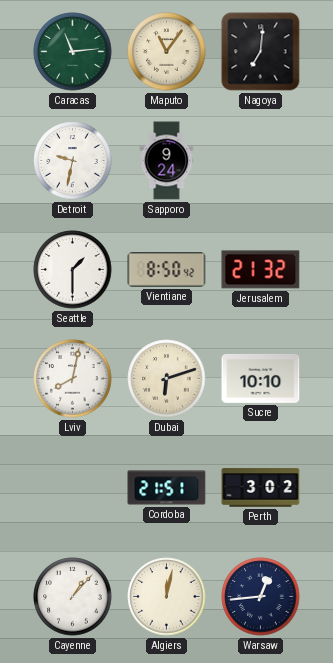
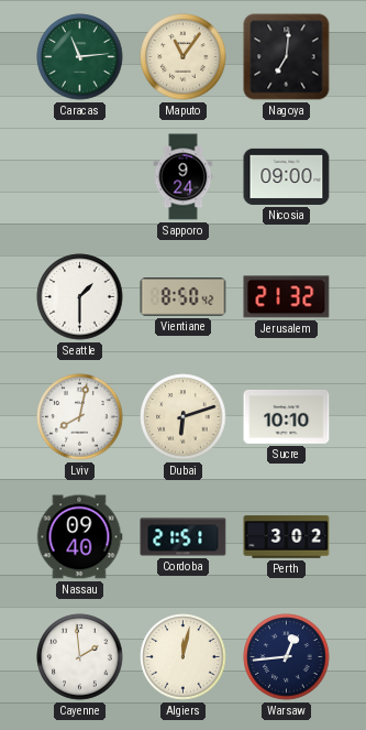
Detroit: 9:32 -> none
Nicosia: none -> 09:00
Nassau: none -> 09:40
Cayenne: 1:07 -> 1:59
